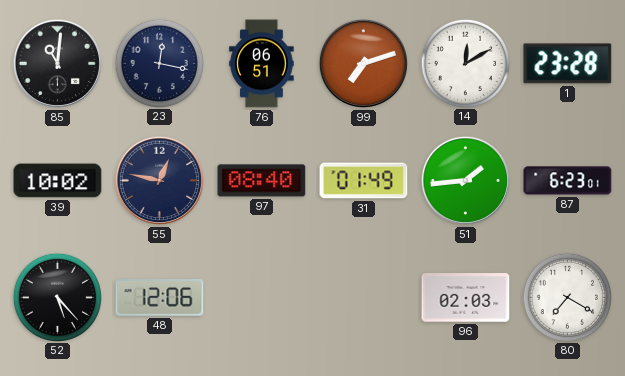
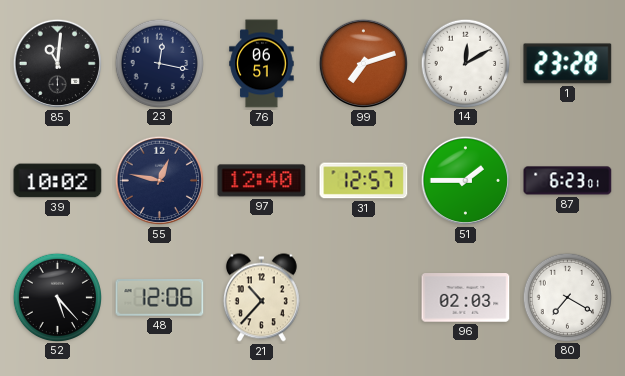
97: 08:40 -> 12:40
31: 01:49 -> 12:57
51: 1:44 -> 1:45
21: none -> 10:37
